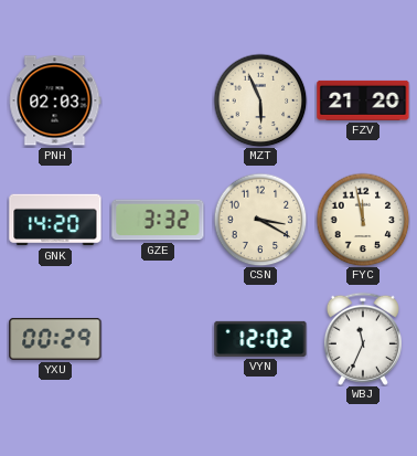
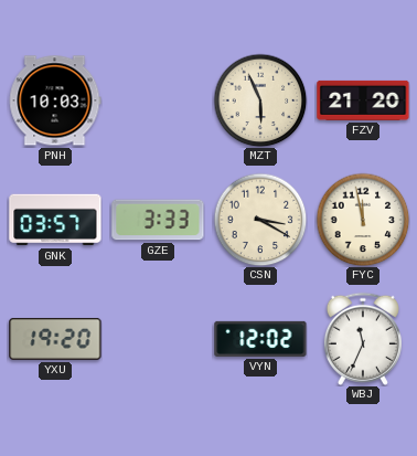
PNH: 02:03 -> 10:03
GNK: 14:20 -> 03:57
GZE: 3:32 -> 3:33
YXU: 00:29 -> 19:20
